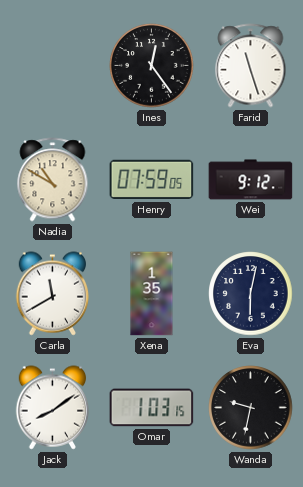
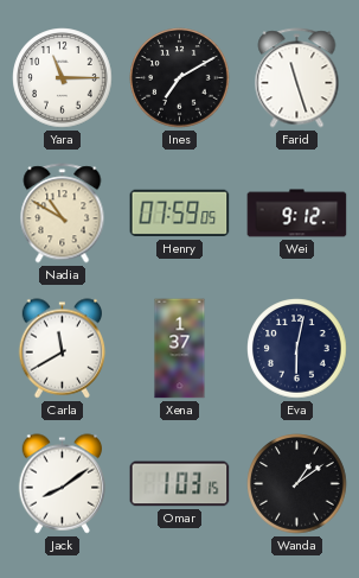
Yara: none -> 11:15
Ines: 12:24 -> 7:10
Xena: 1:35 -> 1:37
Wanda: 9:32 -> 1:09
